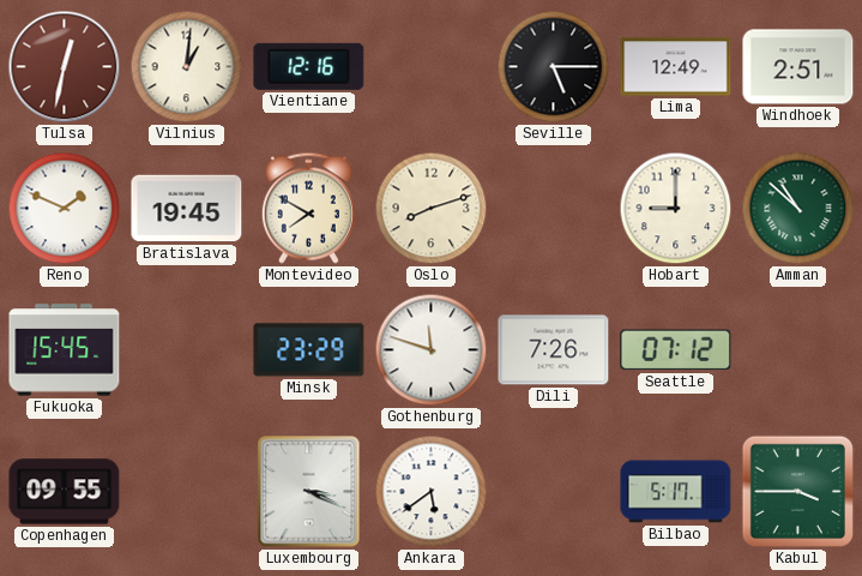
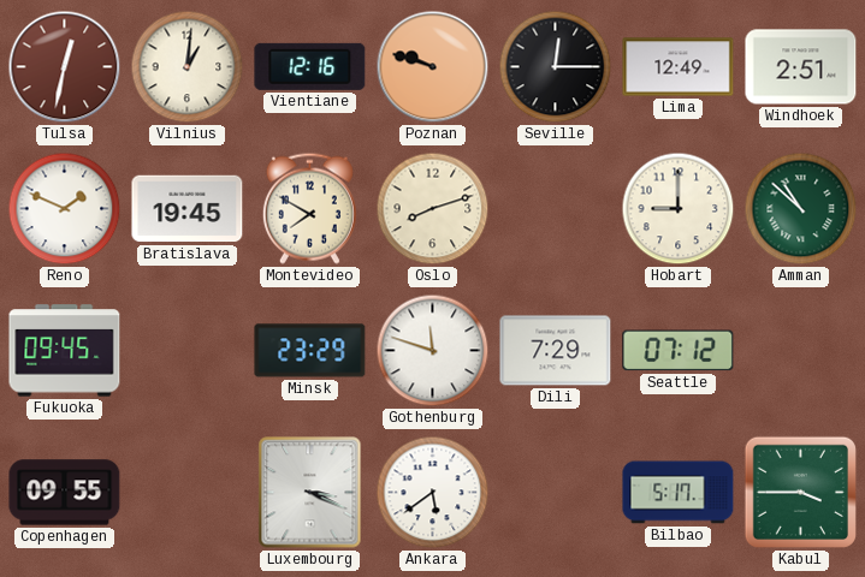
Poznan: none -> 9:48
Seville: 5:15 -> 12:15
Fukuoka: 15:45 -> 09:45
Dili: 7:26 -> 7:29
